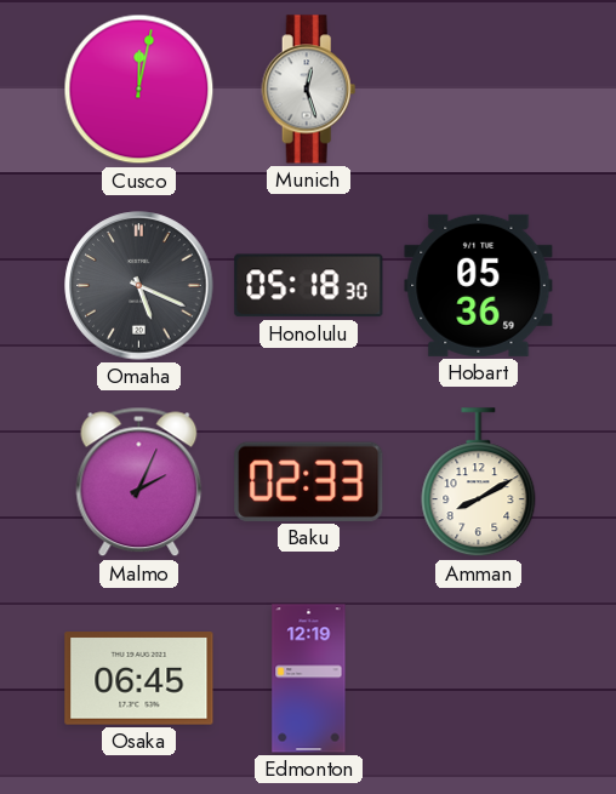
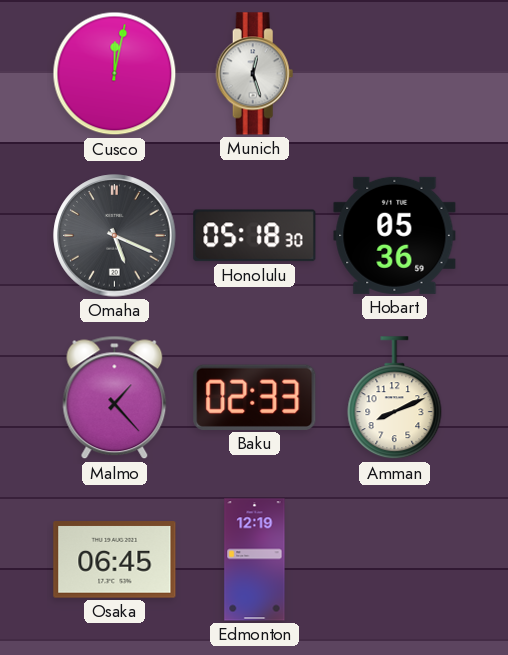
Malmo: 2:04 -> 1:23
Amman: 8:10 -> 8:11
